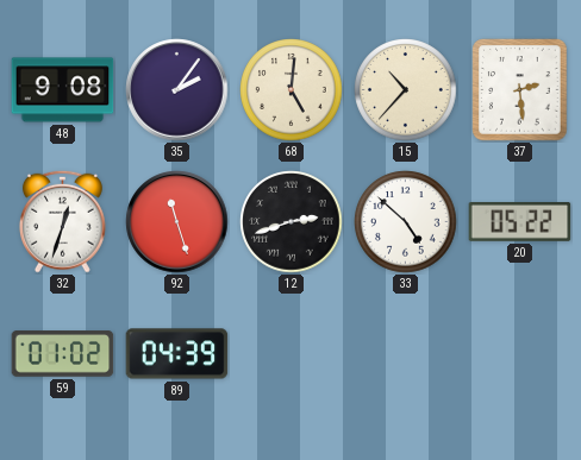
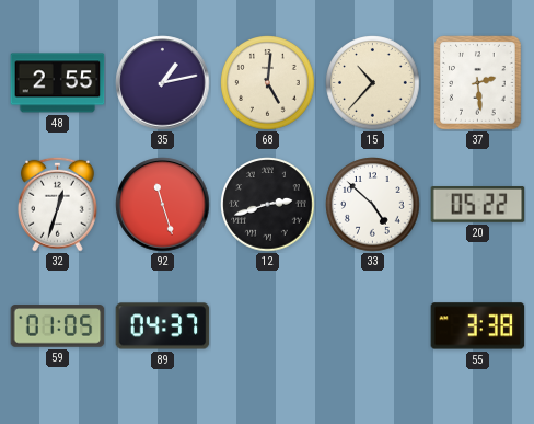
48: 9:08 -> 2:55
35: 2:06 -> 1:13
59: 01:02 -> 01:05
89: 04:39 -> 04:37
55: none -> 3:38
